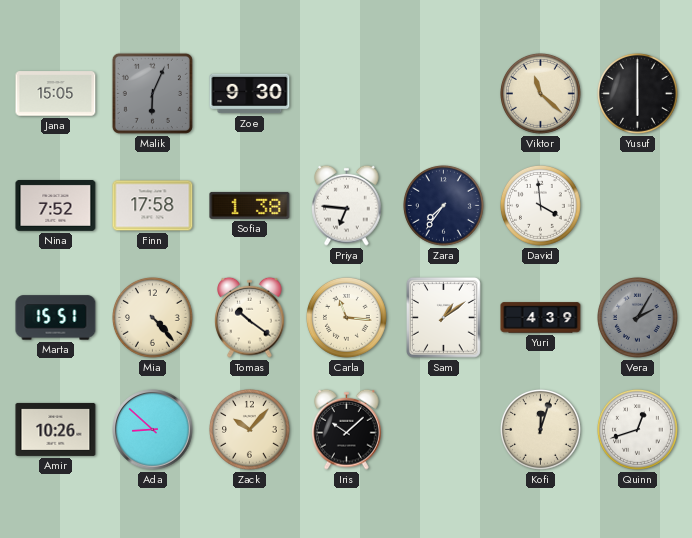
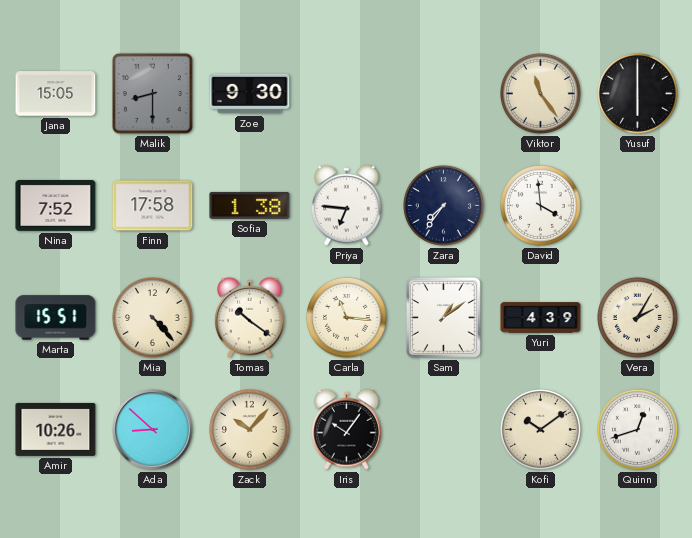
Malik: 6:04 -> 8:30
Viktor: 11:22 -> 11:24
Vera dial: grey -> cream
Iris: 10:08 -> 10:06
Kofi: 12:03 -> 10:09
